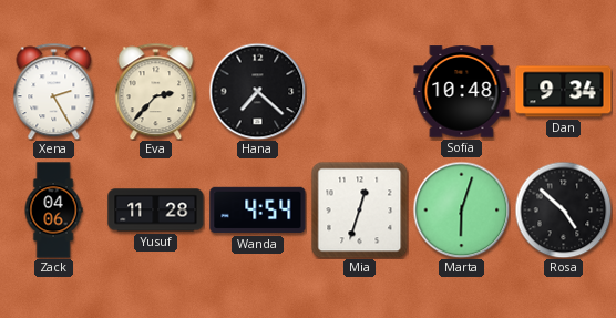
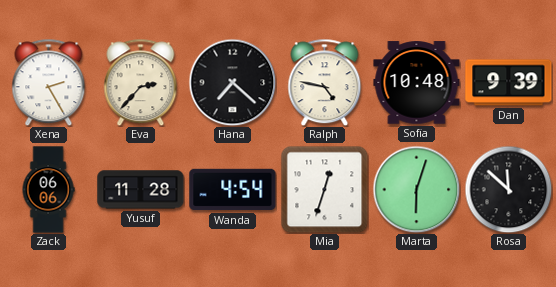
Ralph: none -> 4:47
Dan: 9:34 -> 9:39
Zack: 04:06 -> 06:06
Rosa: 4:52 -> 11:52
